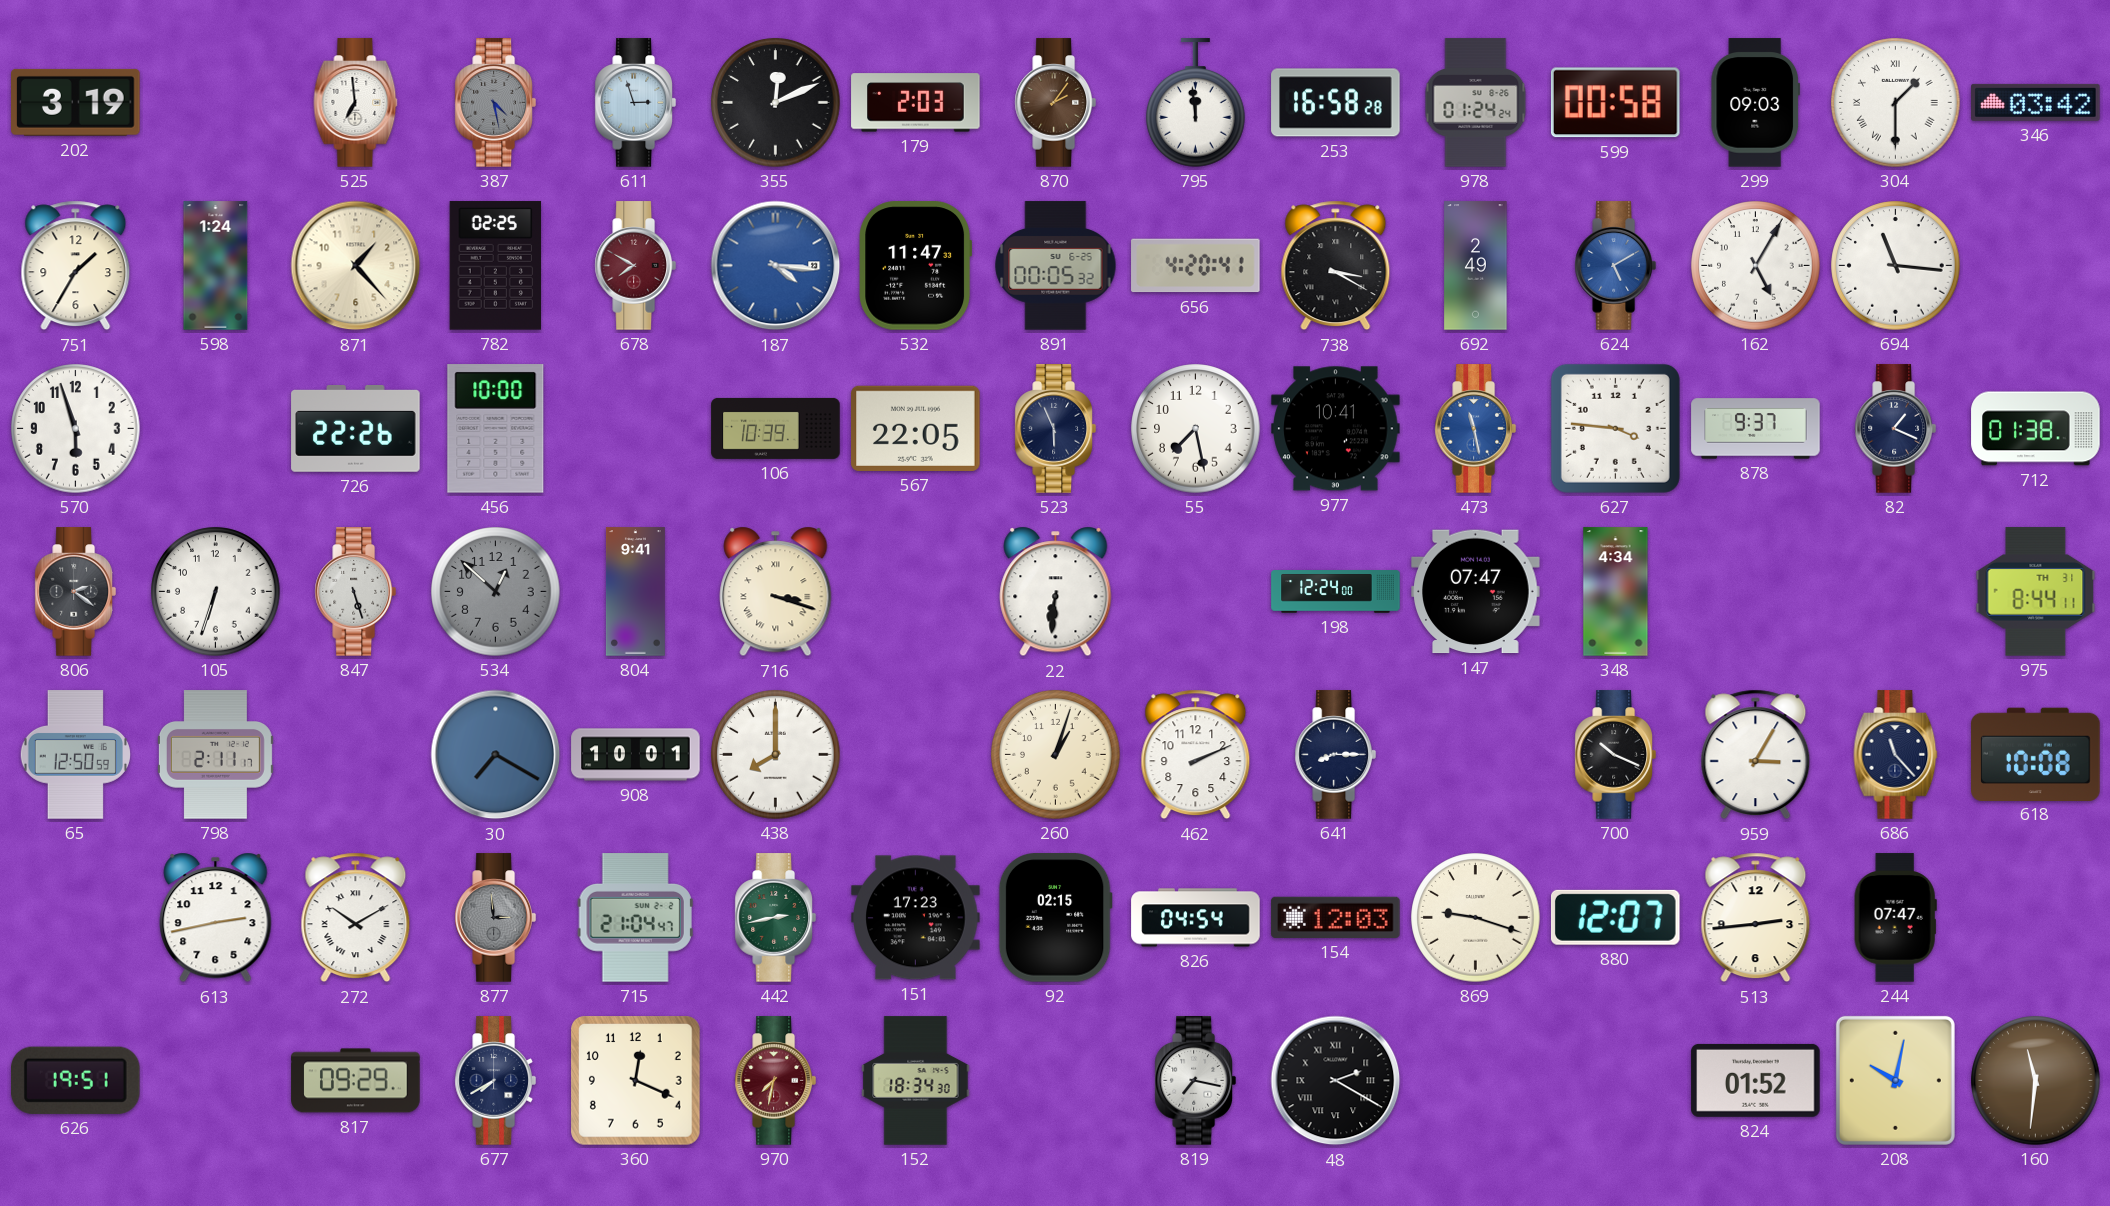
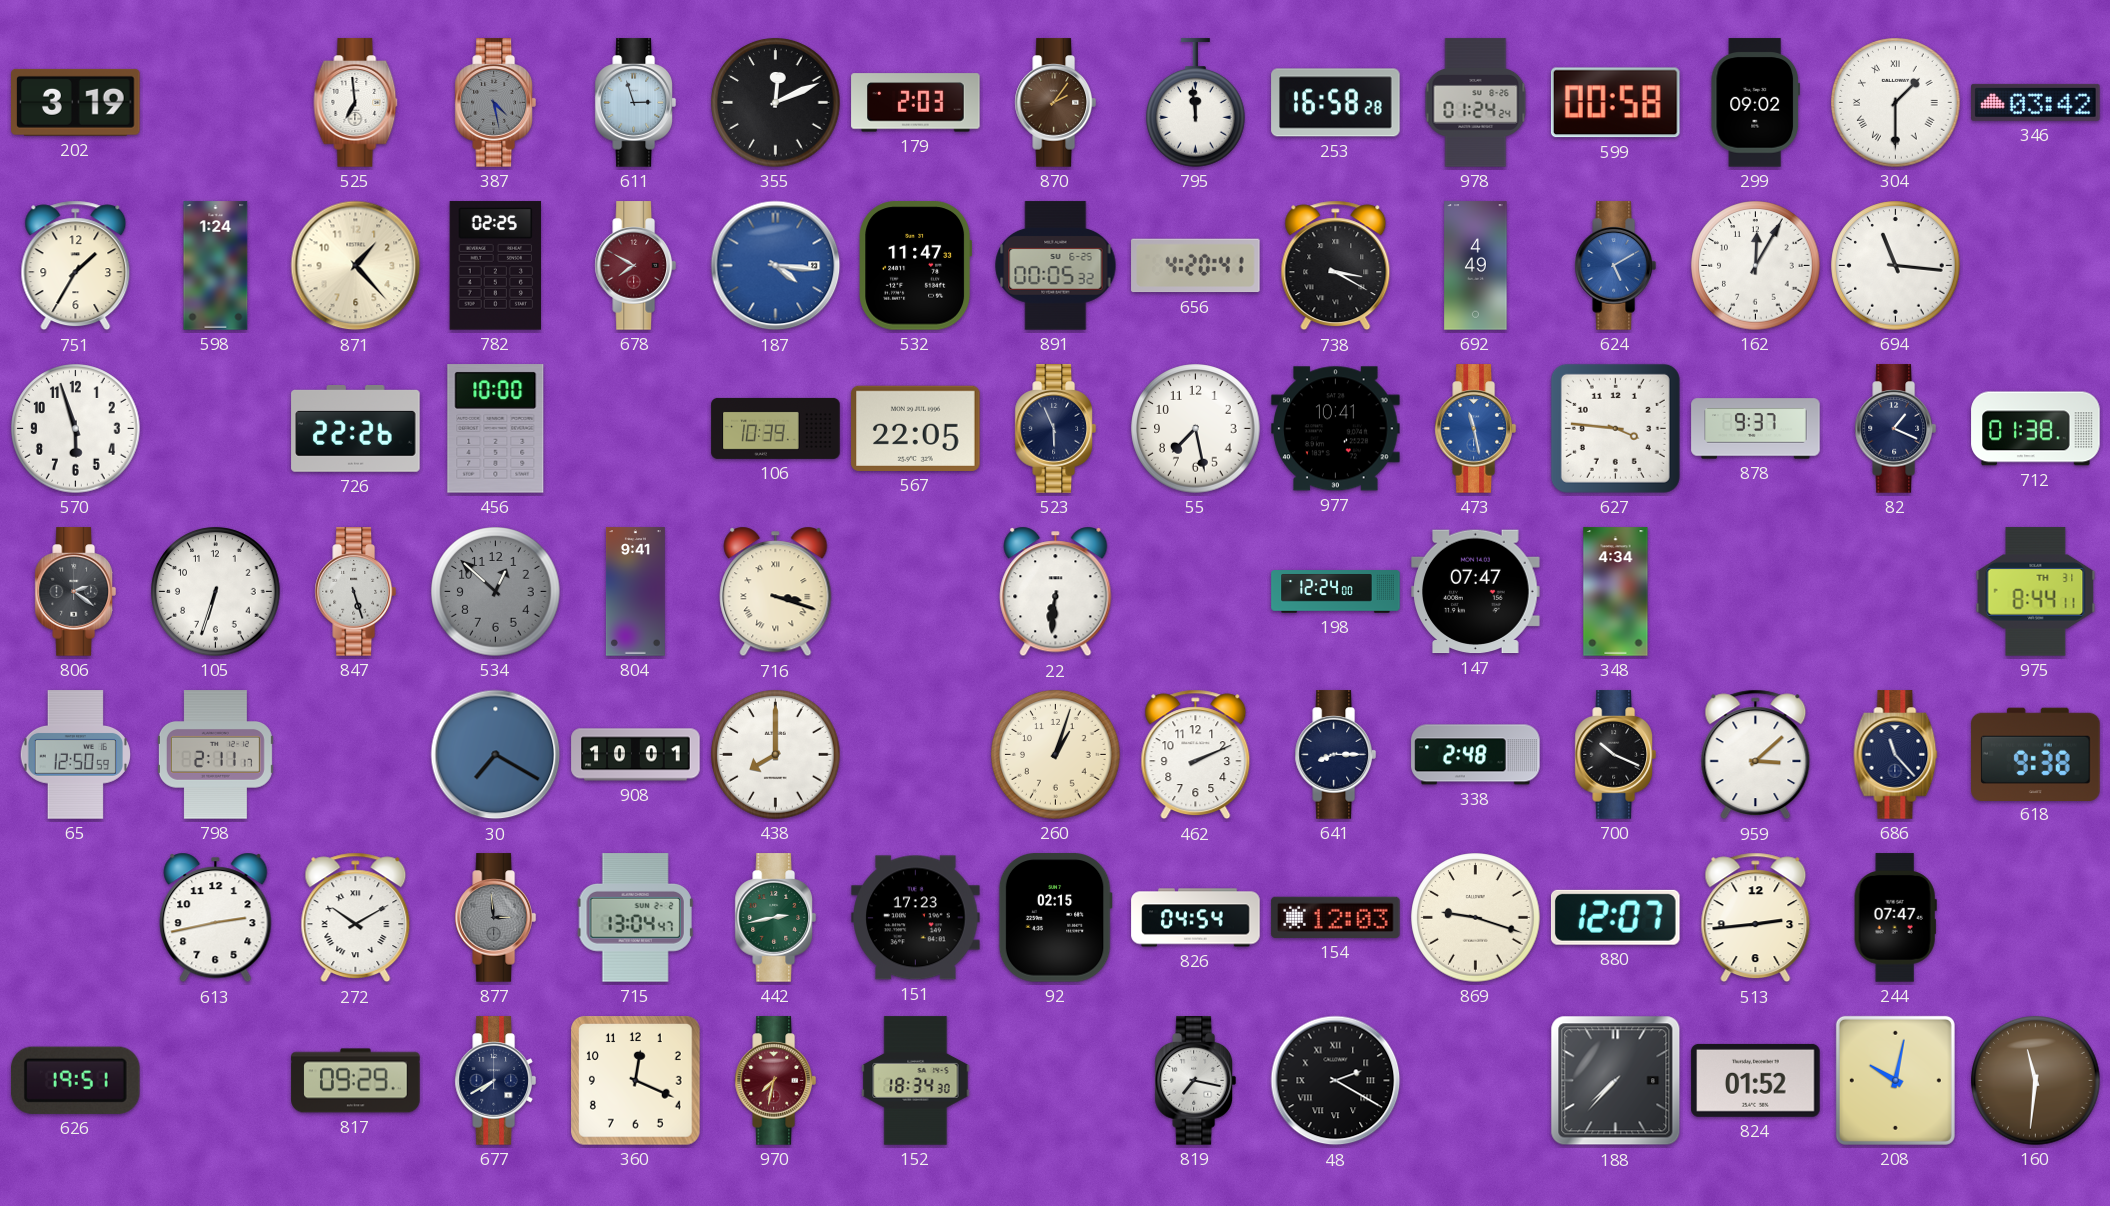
299: 09:03 -> 09:02
692: 2:49 -> 4:49
162: 5:05 -> 12:05
338: none -> 2:48
959: 3:05 -> 3:08
618: 10:08 -> 9:38
715: 21:04 -> 13:04
188: none -> 7:37
